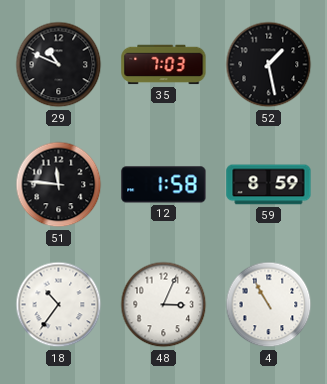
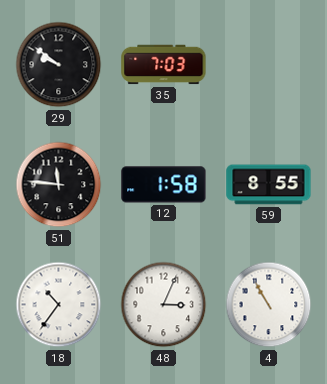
29: 10:49 -> 9:51
52: 1:28 -> none
59: 8:59 -> 8:55
